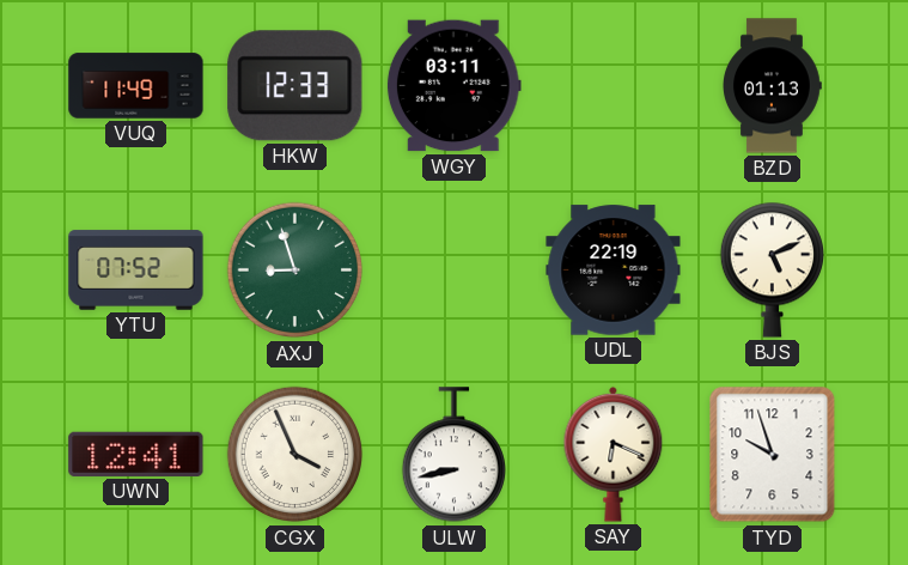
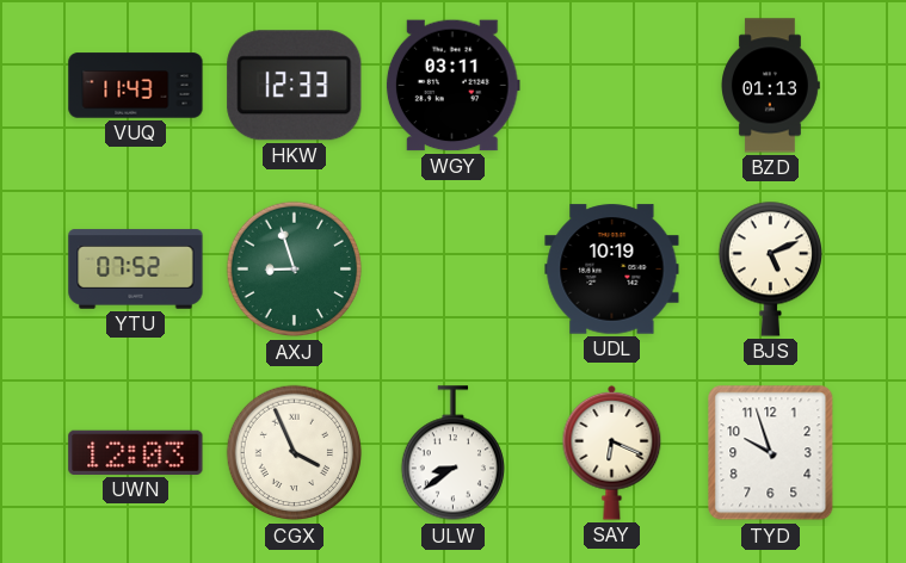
VUQ: 11:49 -> 11:43
UDL: 22:19 -> 10:19
UWN: 12:41 -> 12:03
ULW: 8:43 -> 8:39
